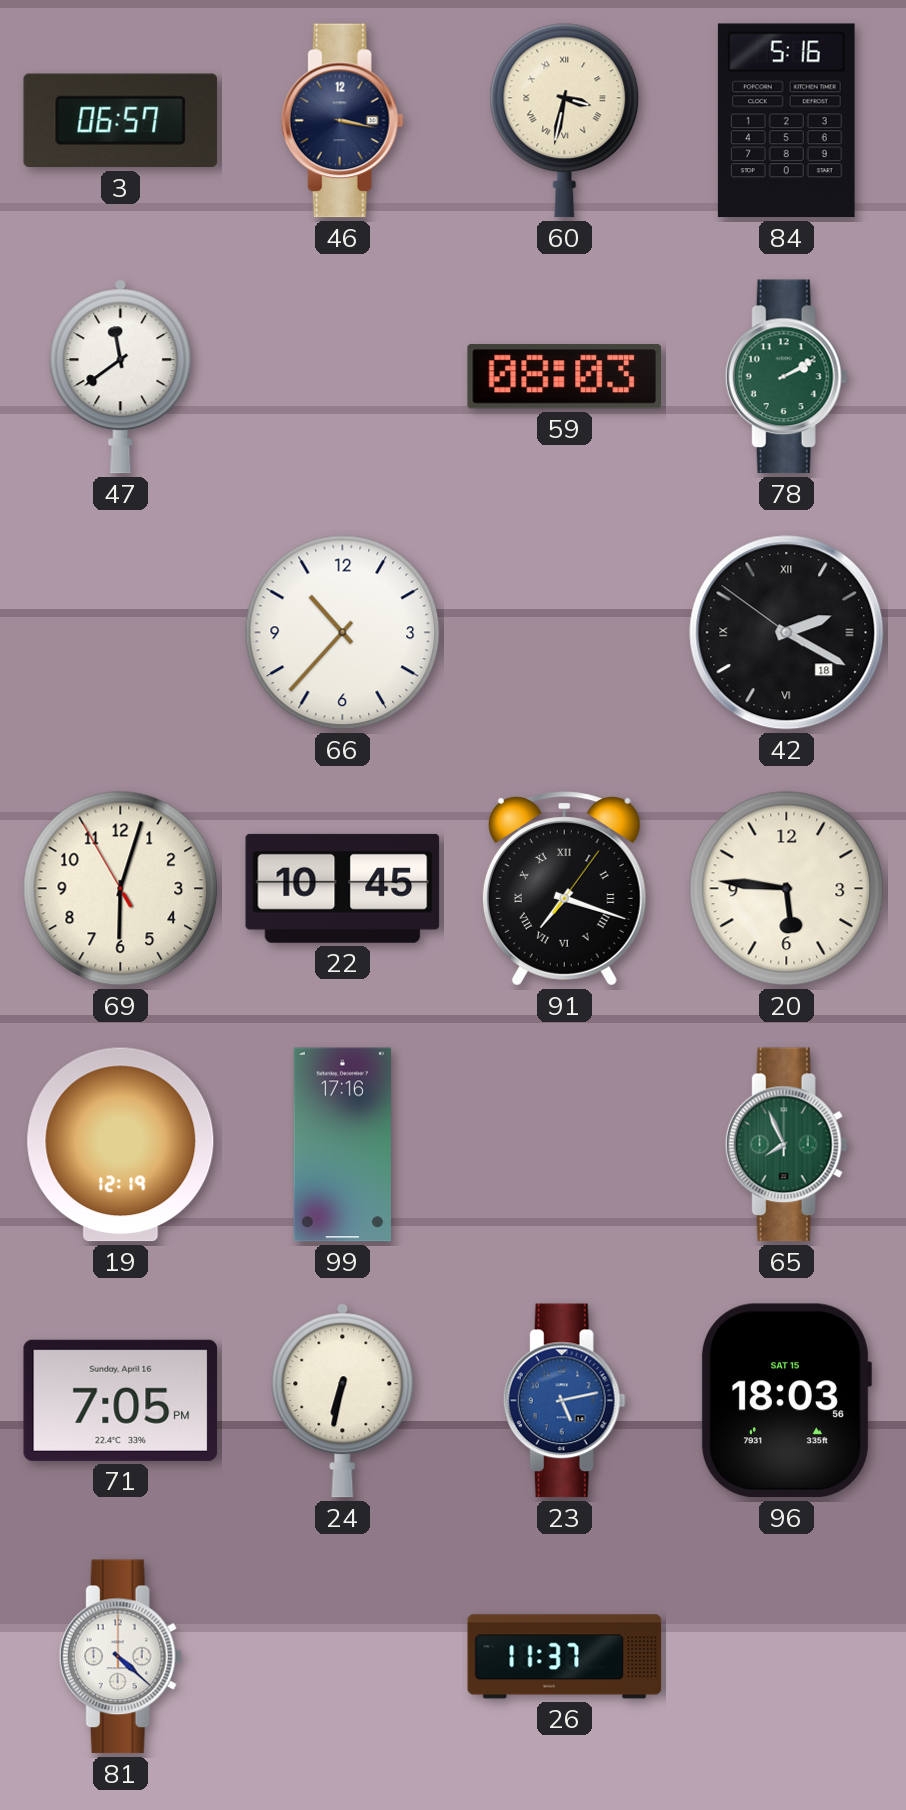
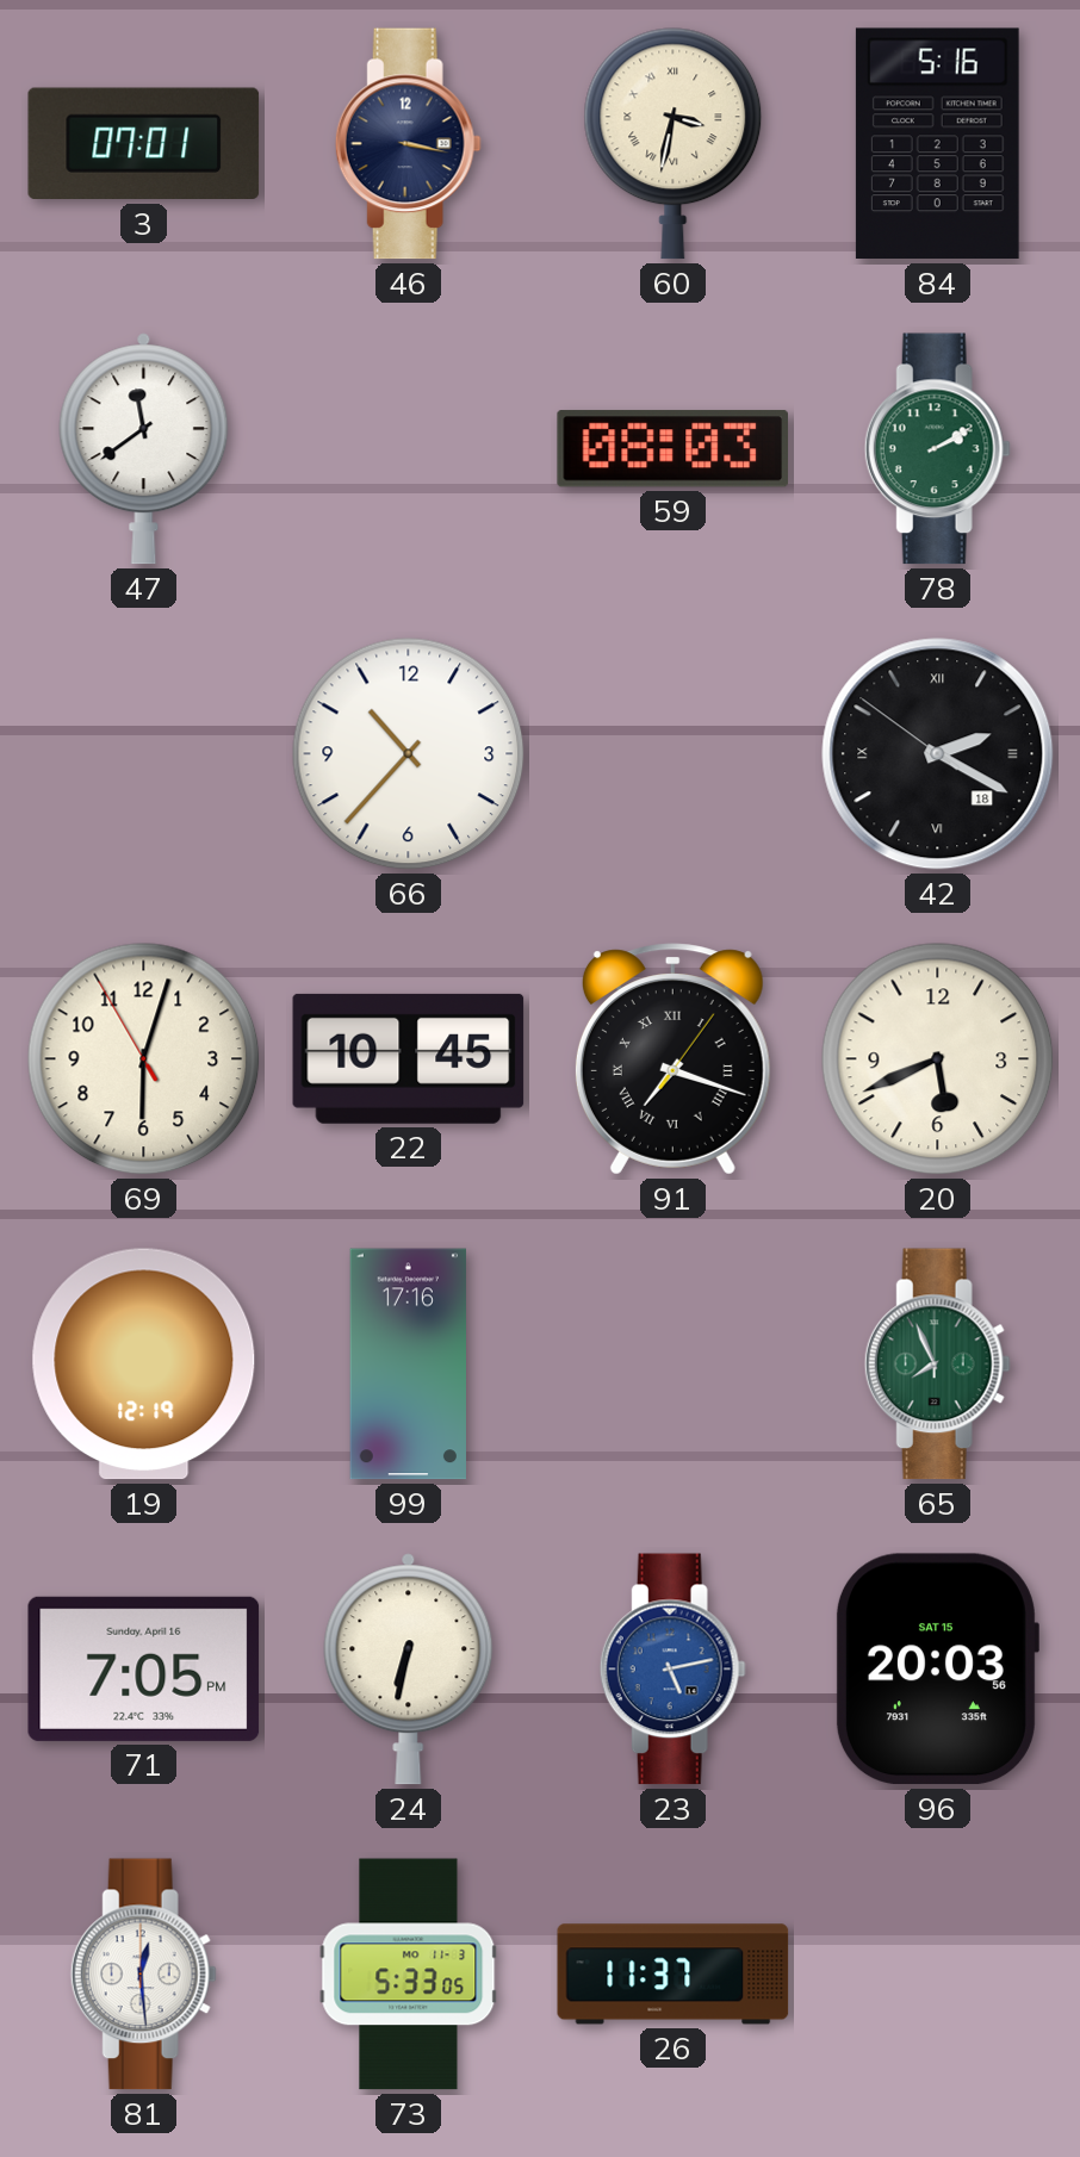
3: 06:57 -> 07:01
20: 5:46 -> 5:41
96: 18:03 -> 20:03
81: 4:22 -> 12:29
73: none -> 5:33
